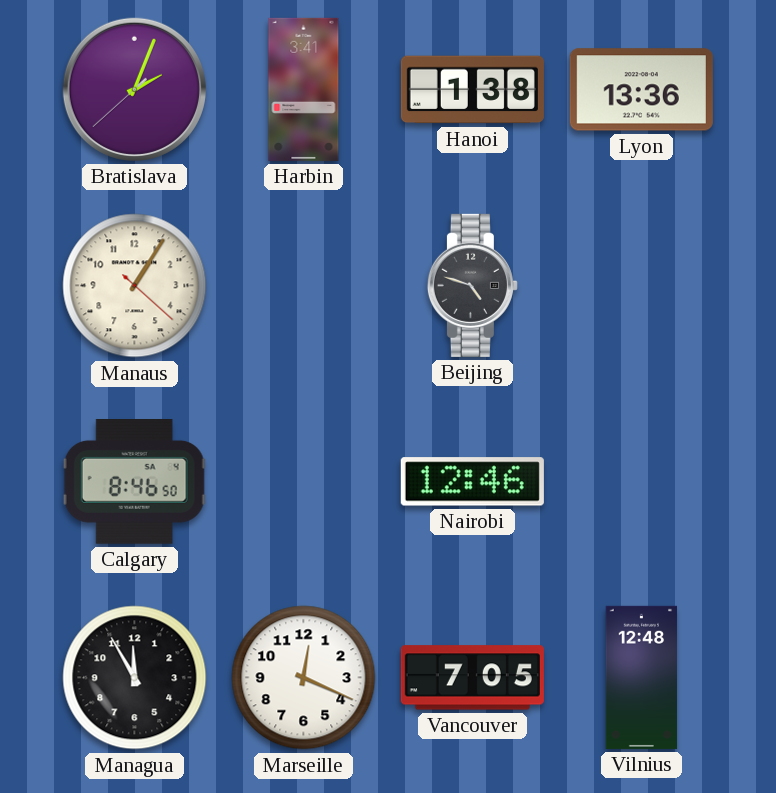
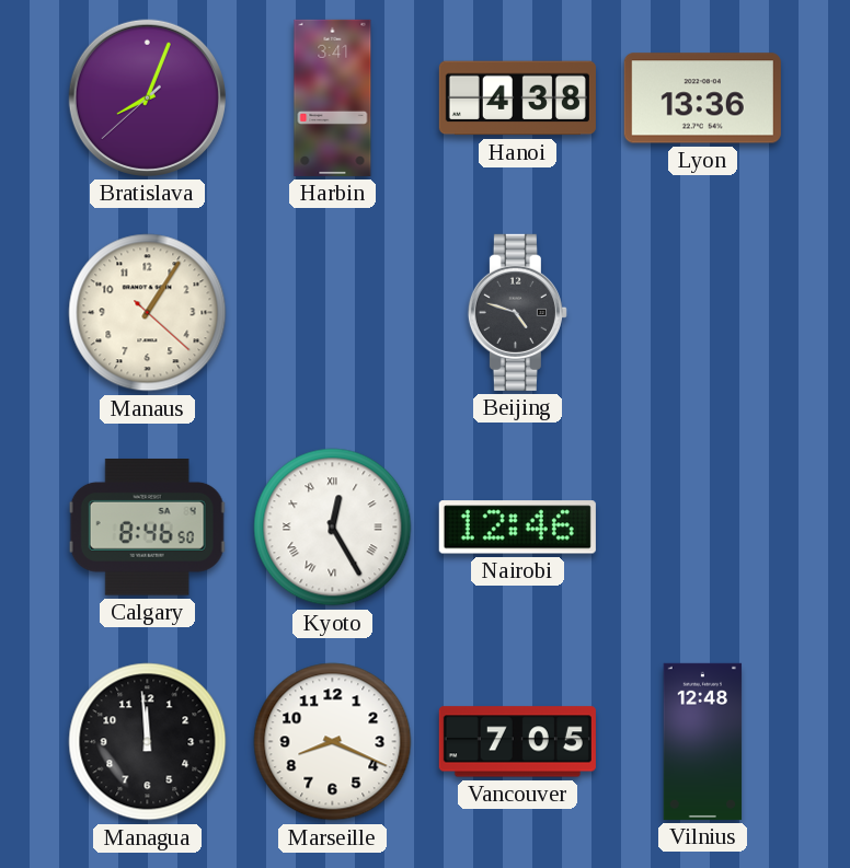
Bratislava: 2:03 -> 8:03
Hanoi: 1:38 -> 4:38
Kyoto: none -> 12:25
Managua: 11:55 -> 11:59
Marseille: 12:19 -> 8:19
